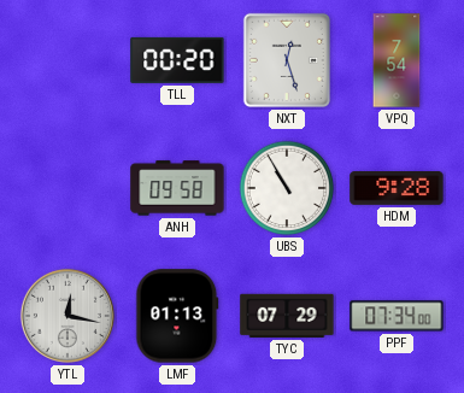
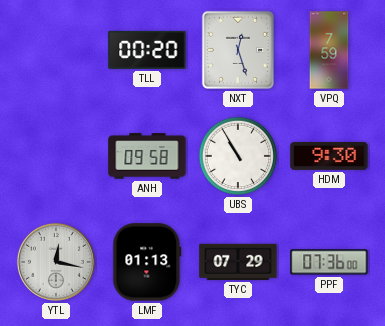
VPQ: 7:54 -> 7:59
HDM: 9:28 -> 9:30
PPF: 07:34 -> 07:36
